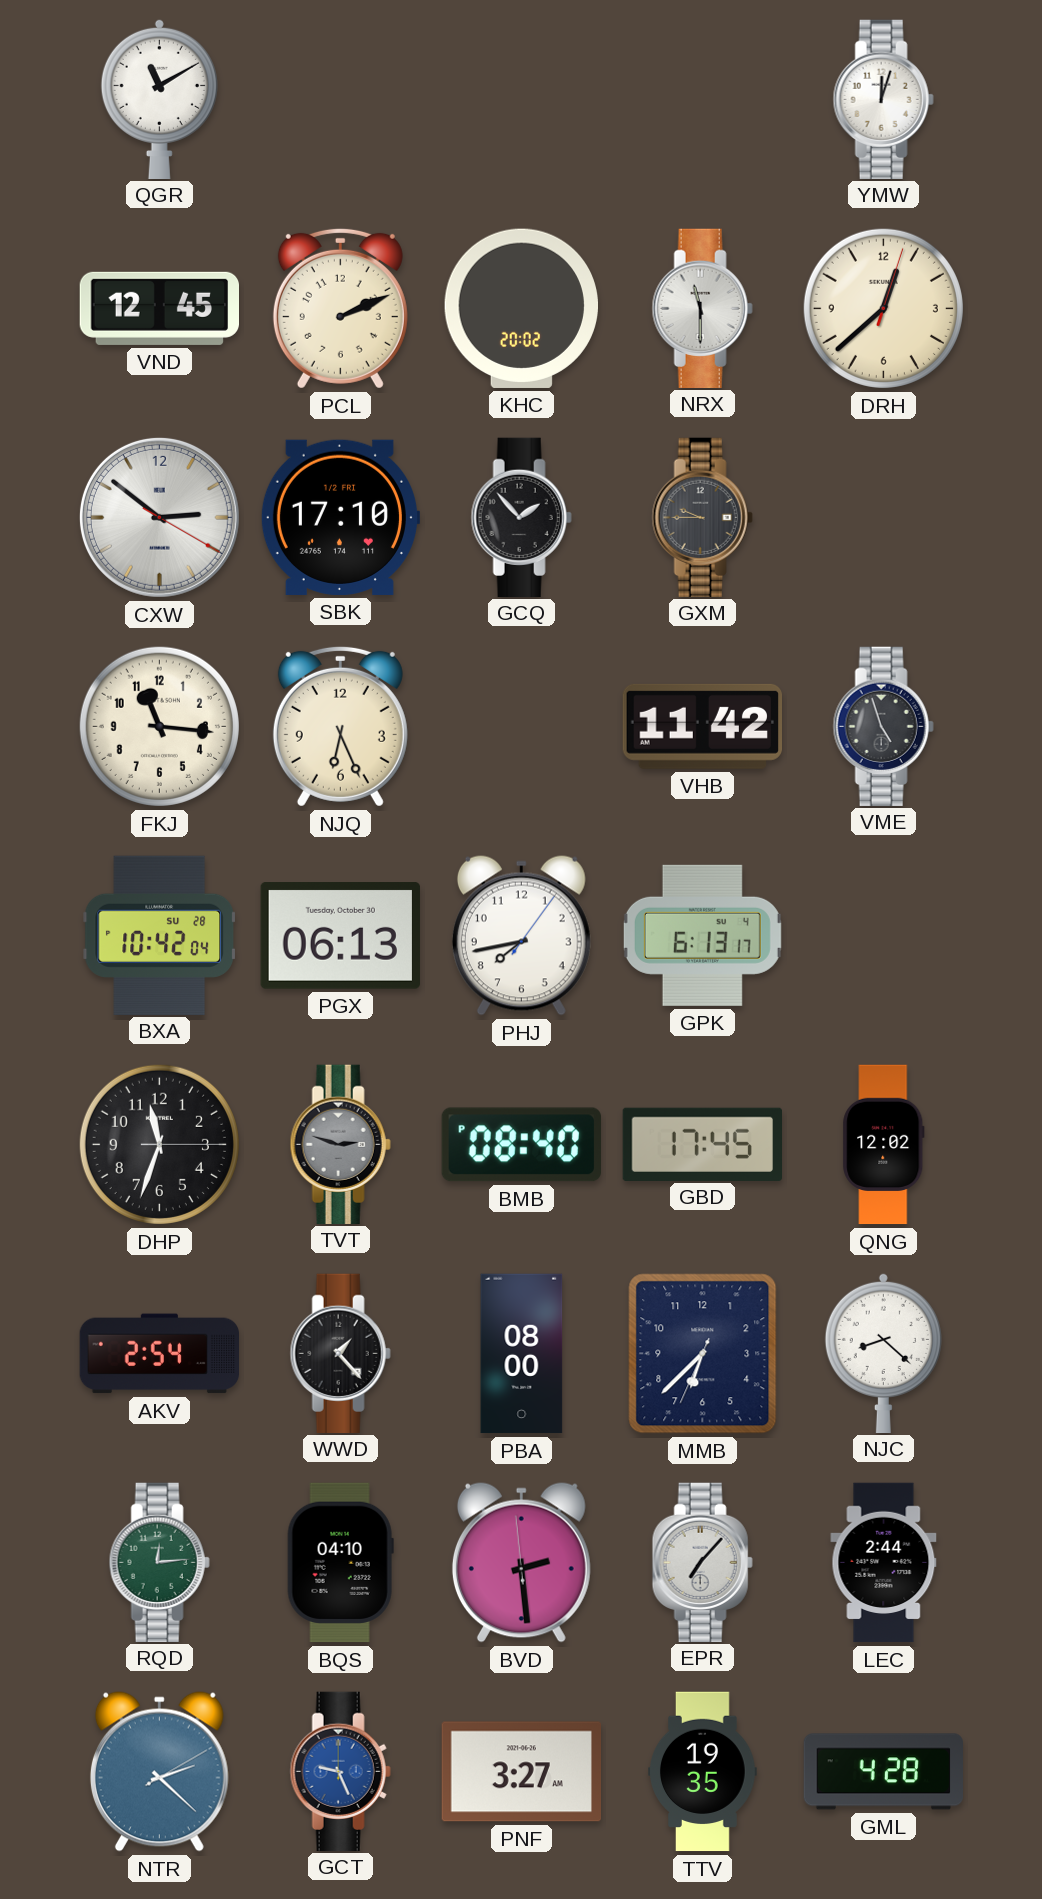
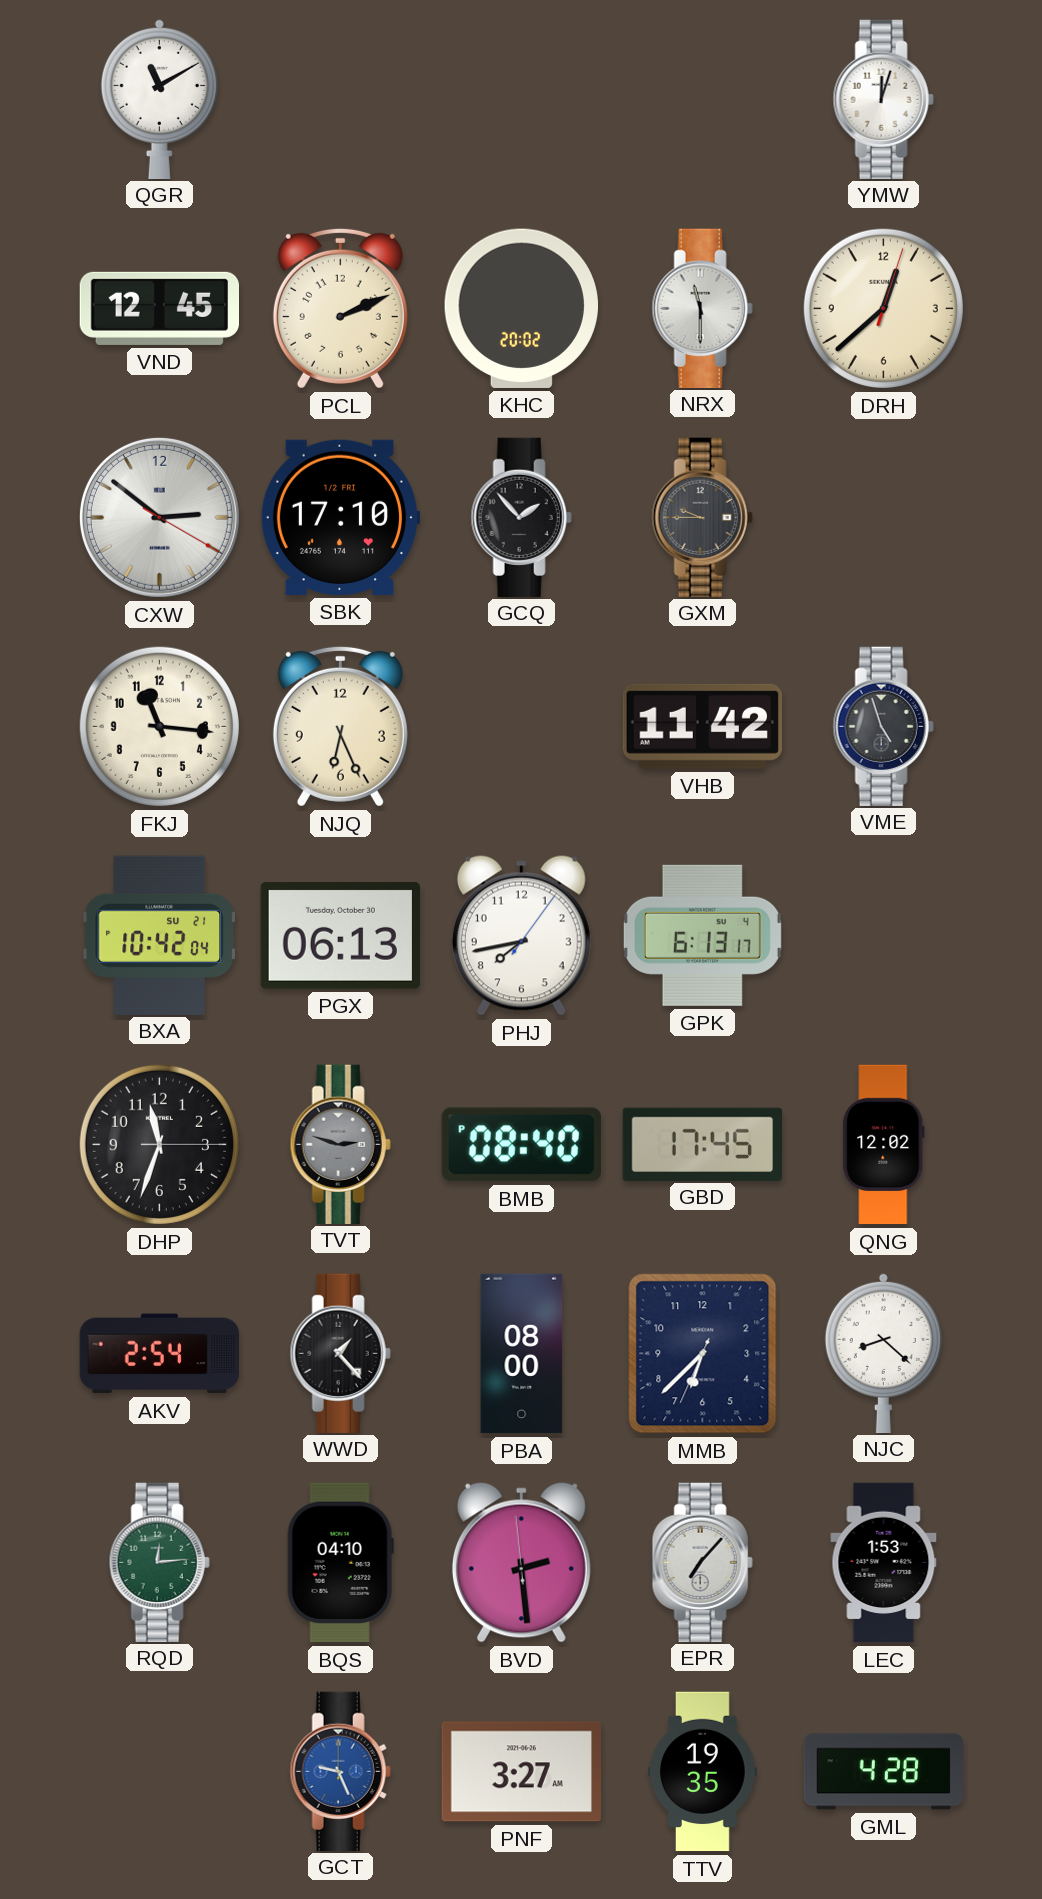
BXA date: SU 28 -> SU 21
LEC: 2:44 -> 1:53
NTR: 2:22 -> none
